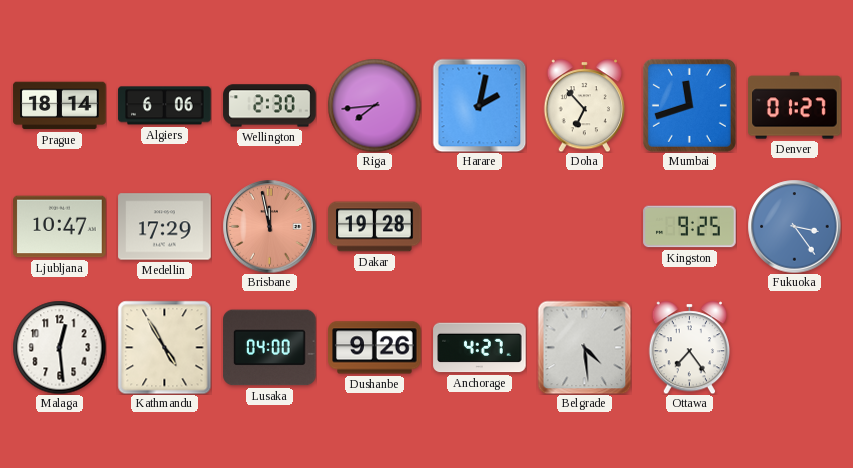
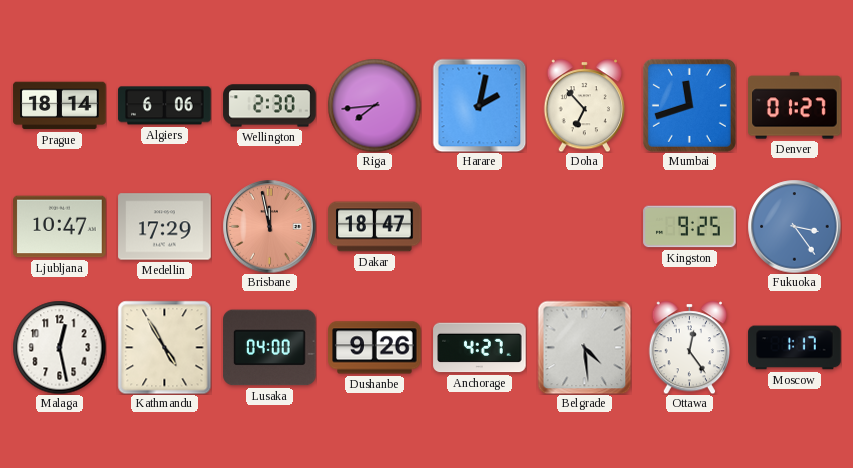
Dakar: 19:28 -> 18:47
Malaga: 12:29 -> 12:28
Ottawa: 7:24 -> 12:24
Moscow: none -> 1:17
